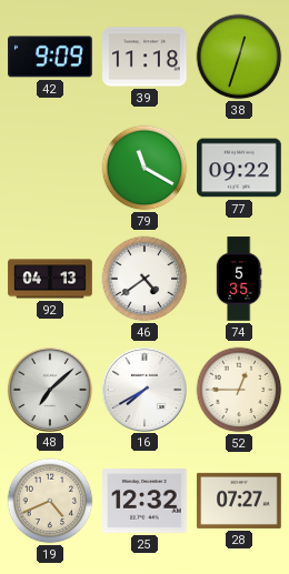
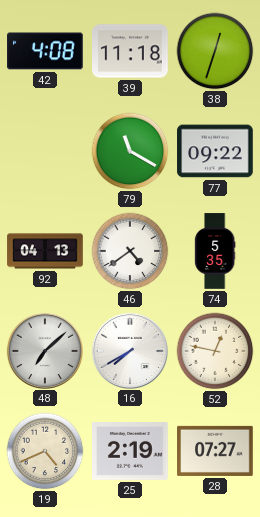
42: 9:09 -> 4:08
52: 12:45 -> 12:47
25: 12:32 -> 2:19
